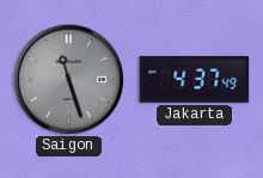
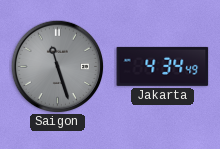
Jakarta: 4:37 -> 4:34
